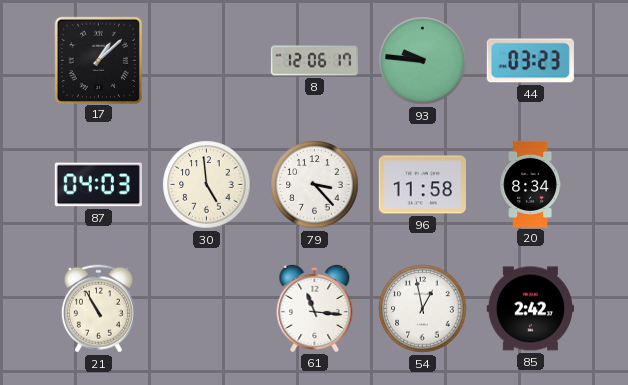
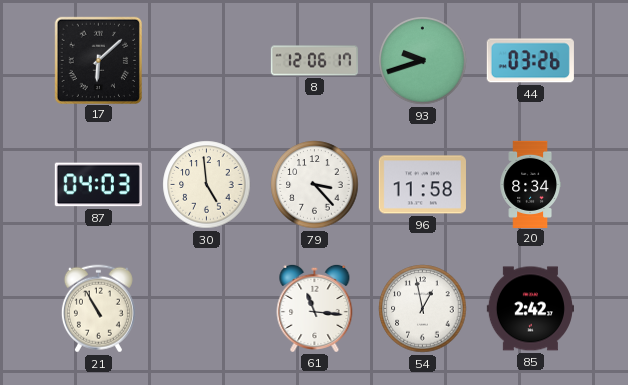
17: 1:08 -> 6:08
93: 9:46 -> 9:42
44: 03:23 -> 03:26
